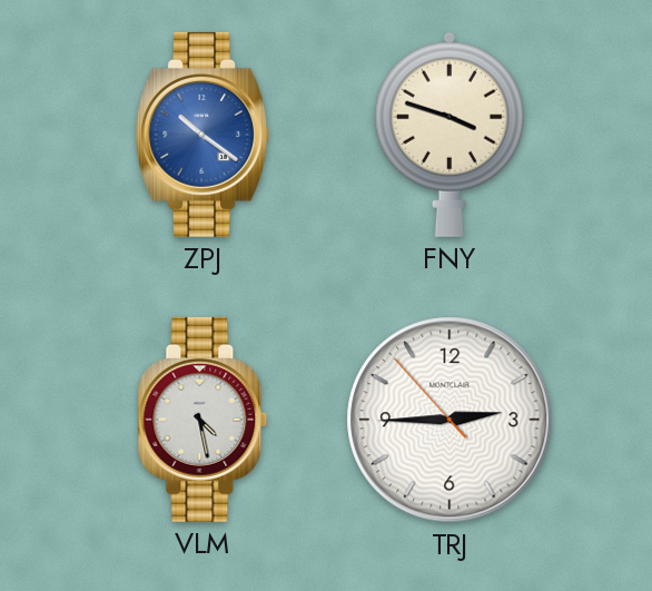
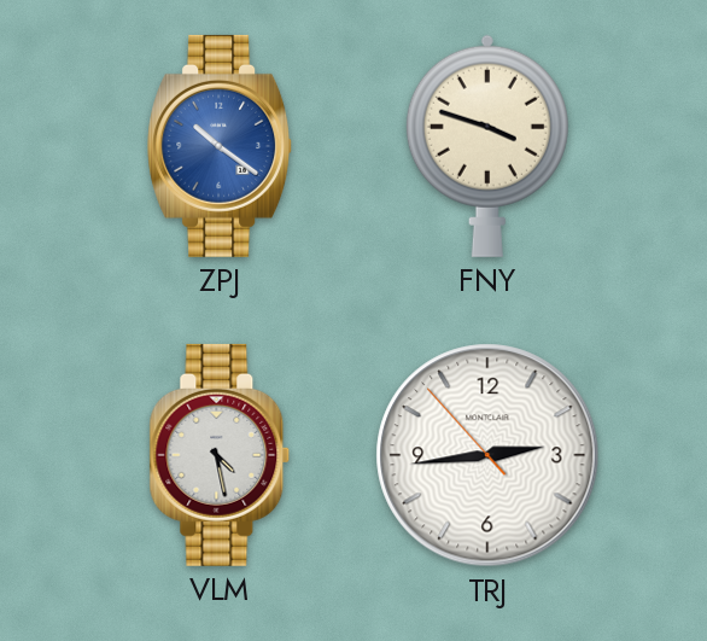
TRJ: 2:44 -> 2:43
